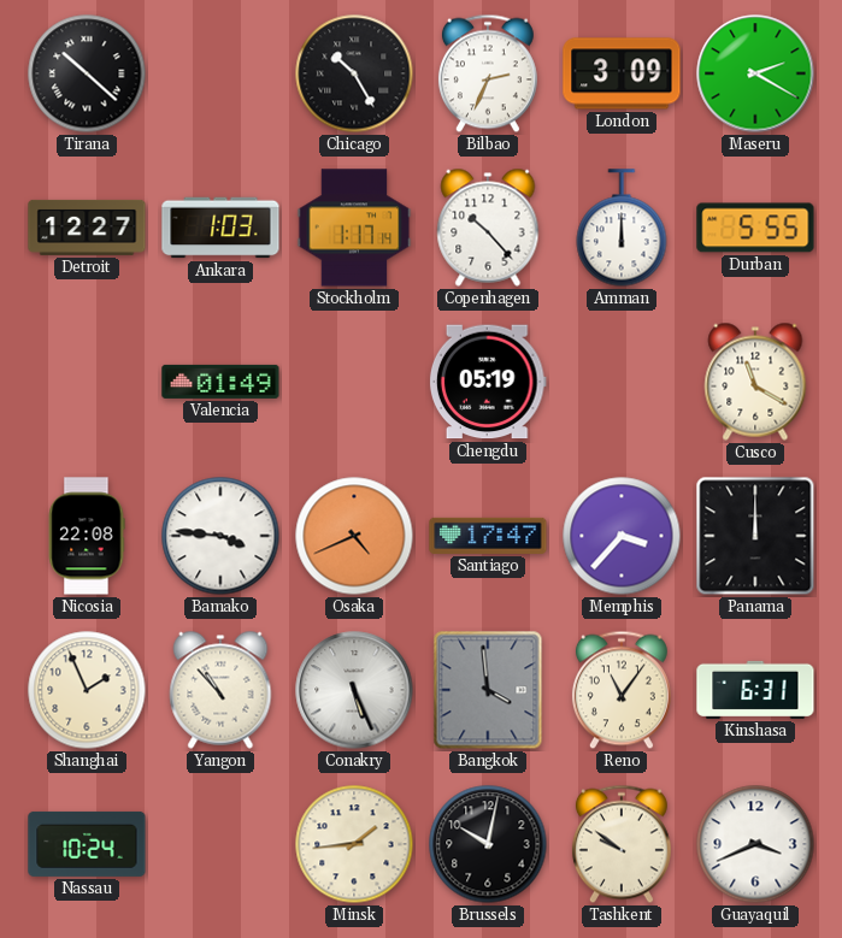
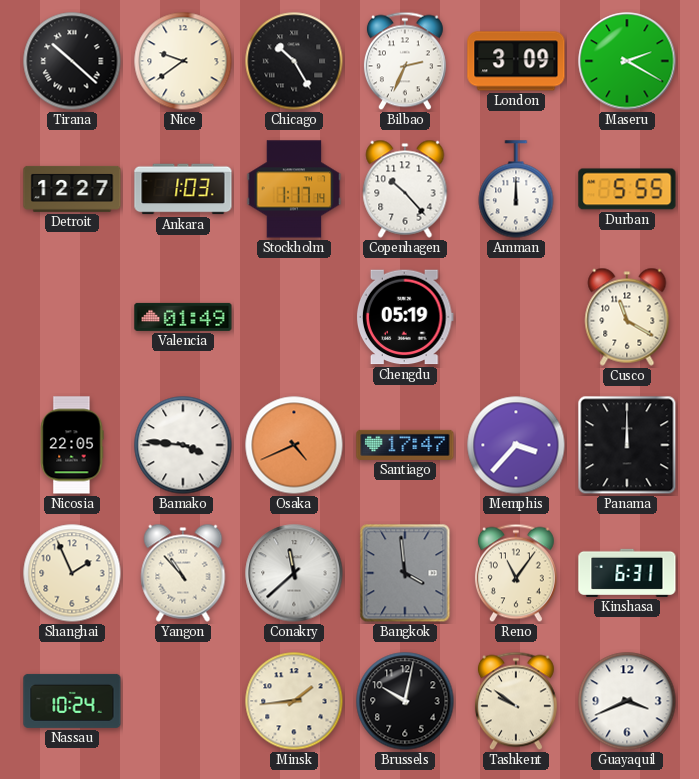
Nice: none -> 9:39
Nicosia: 22:08 -> 22:05
Conakry: 5:26 -> 11:38
